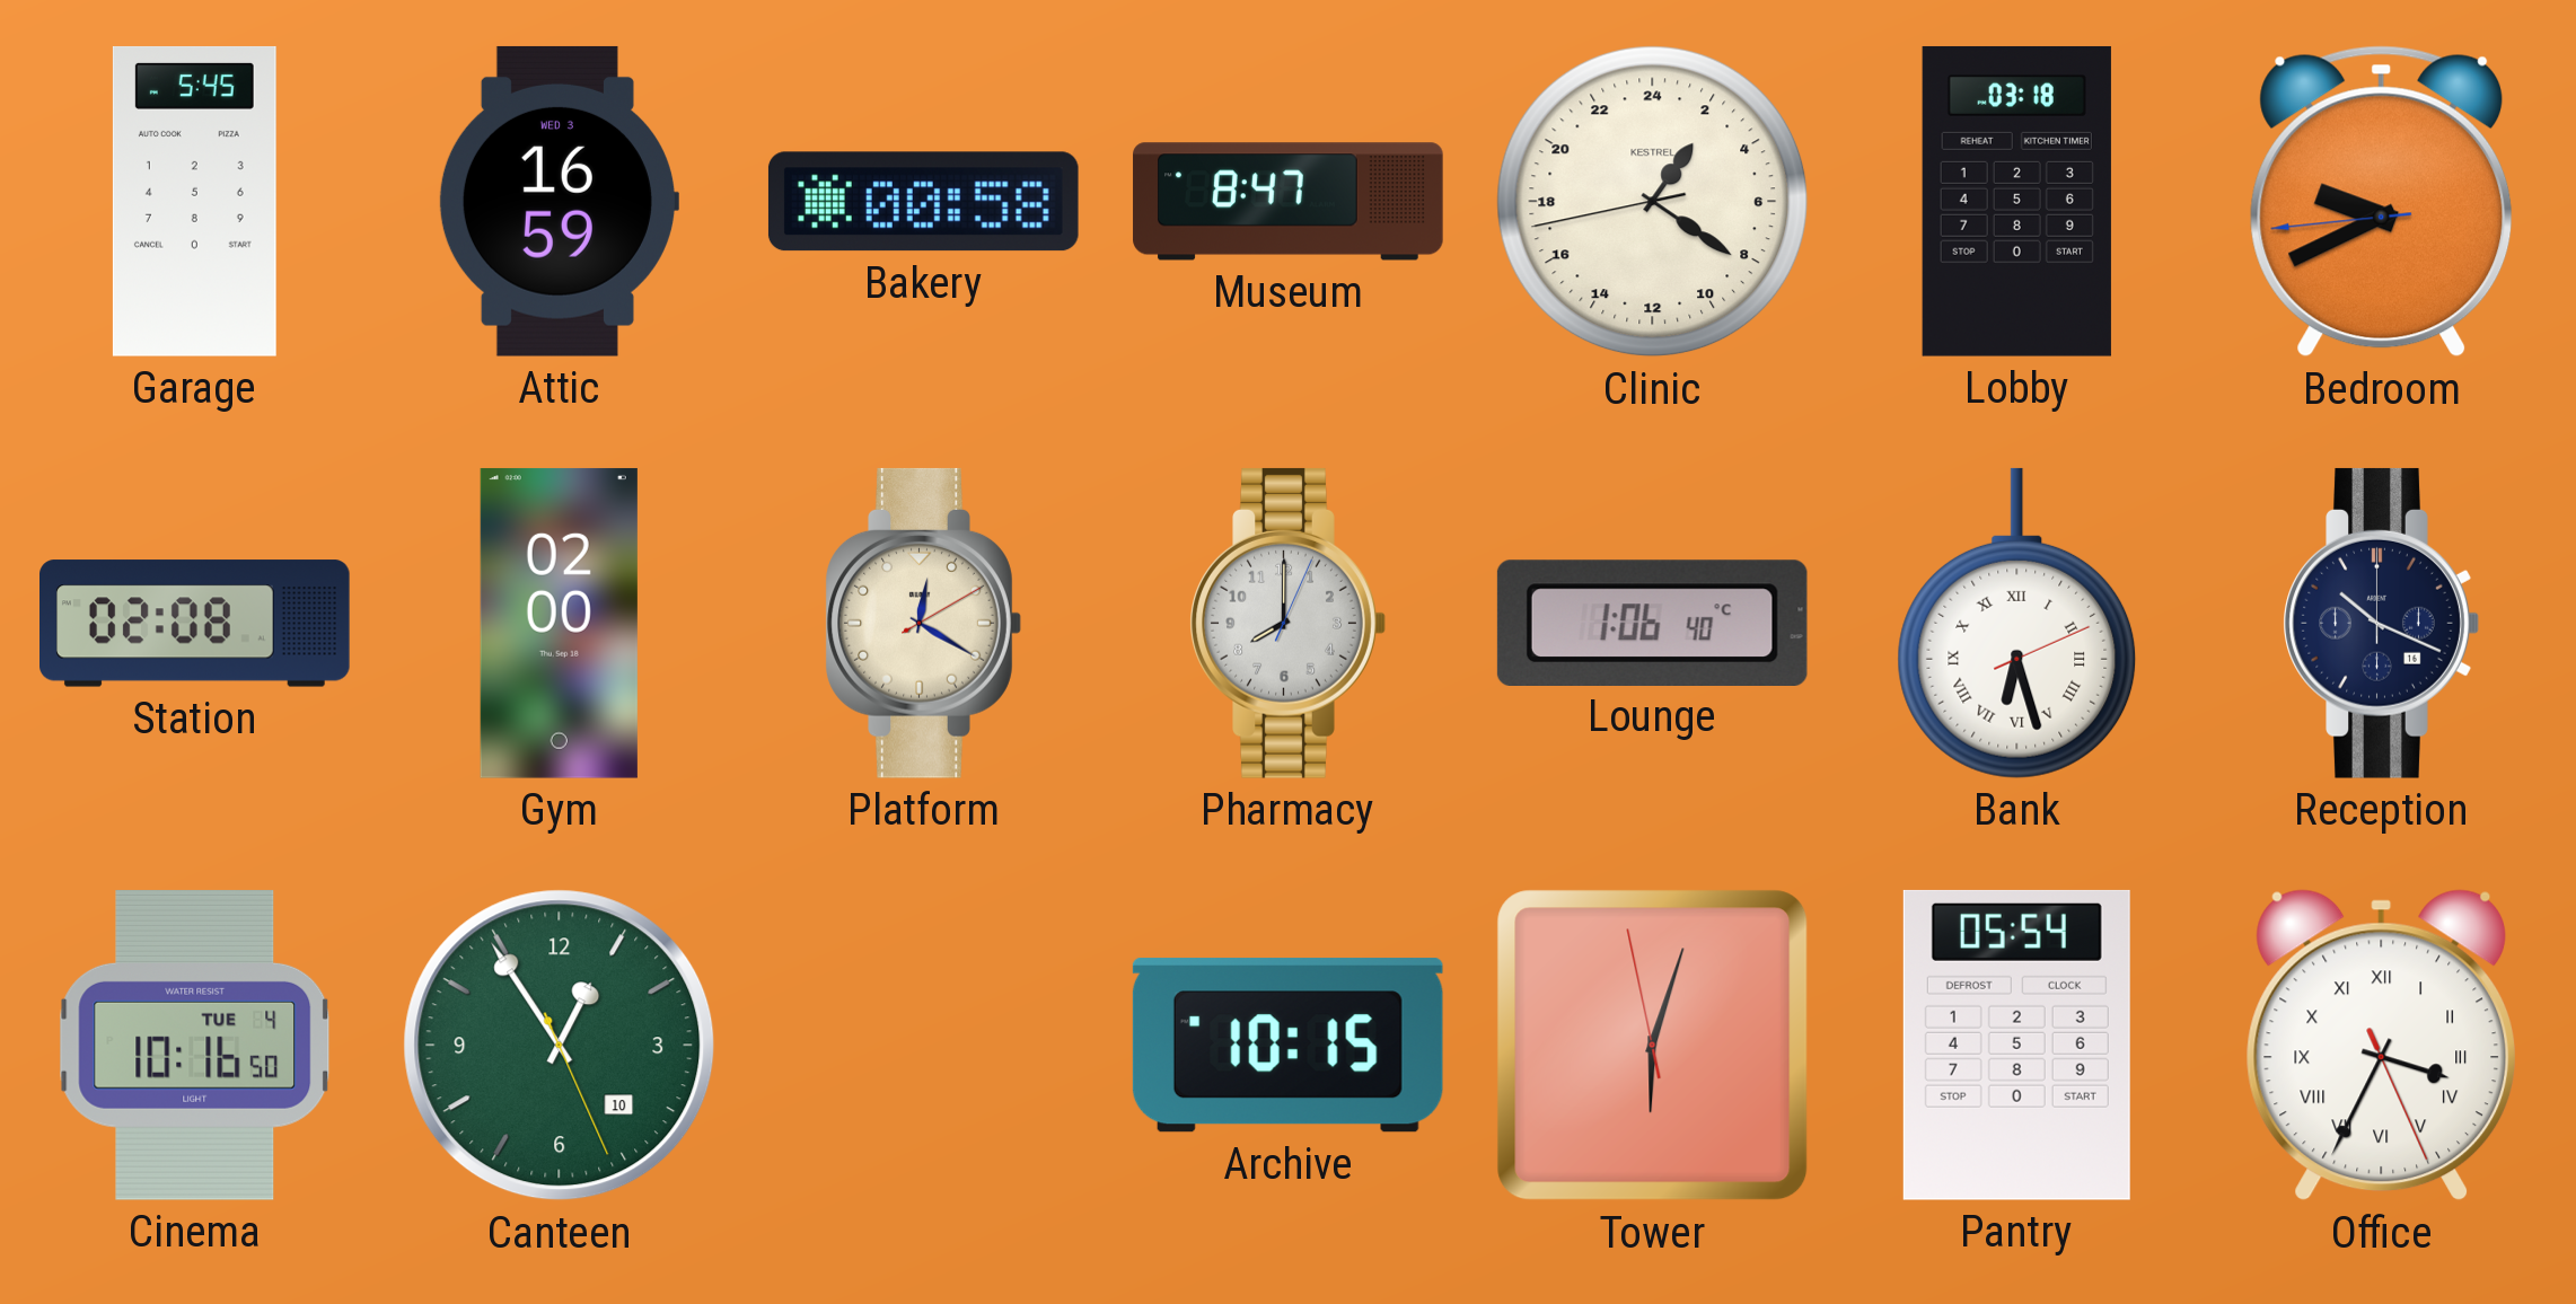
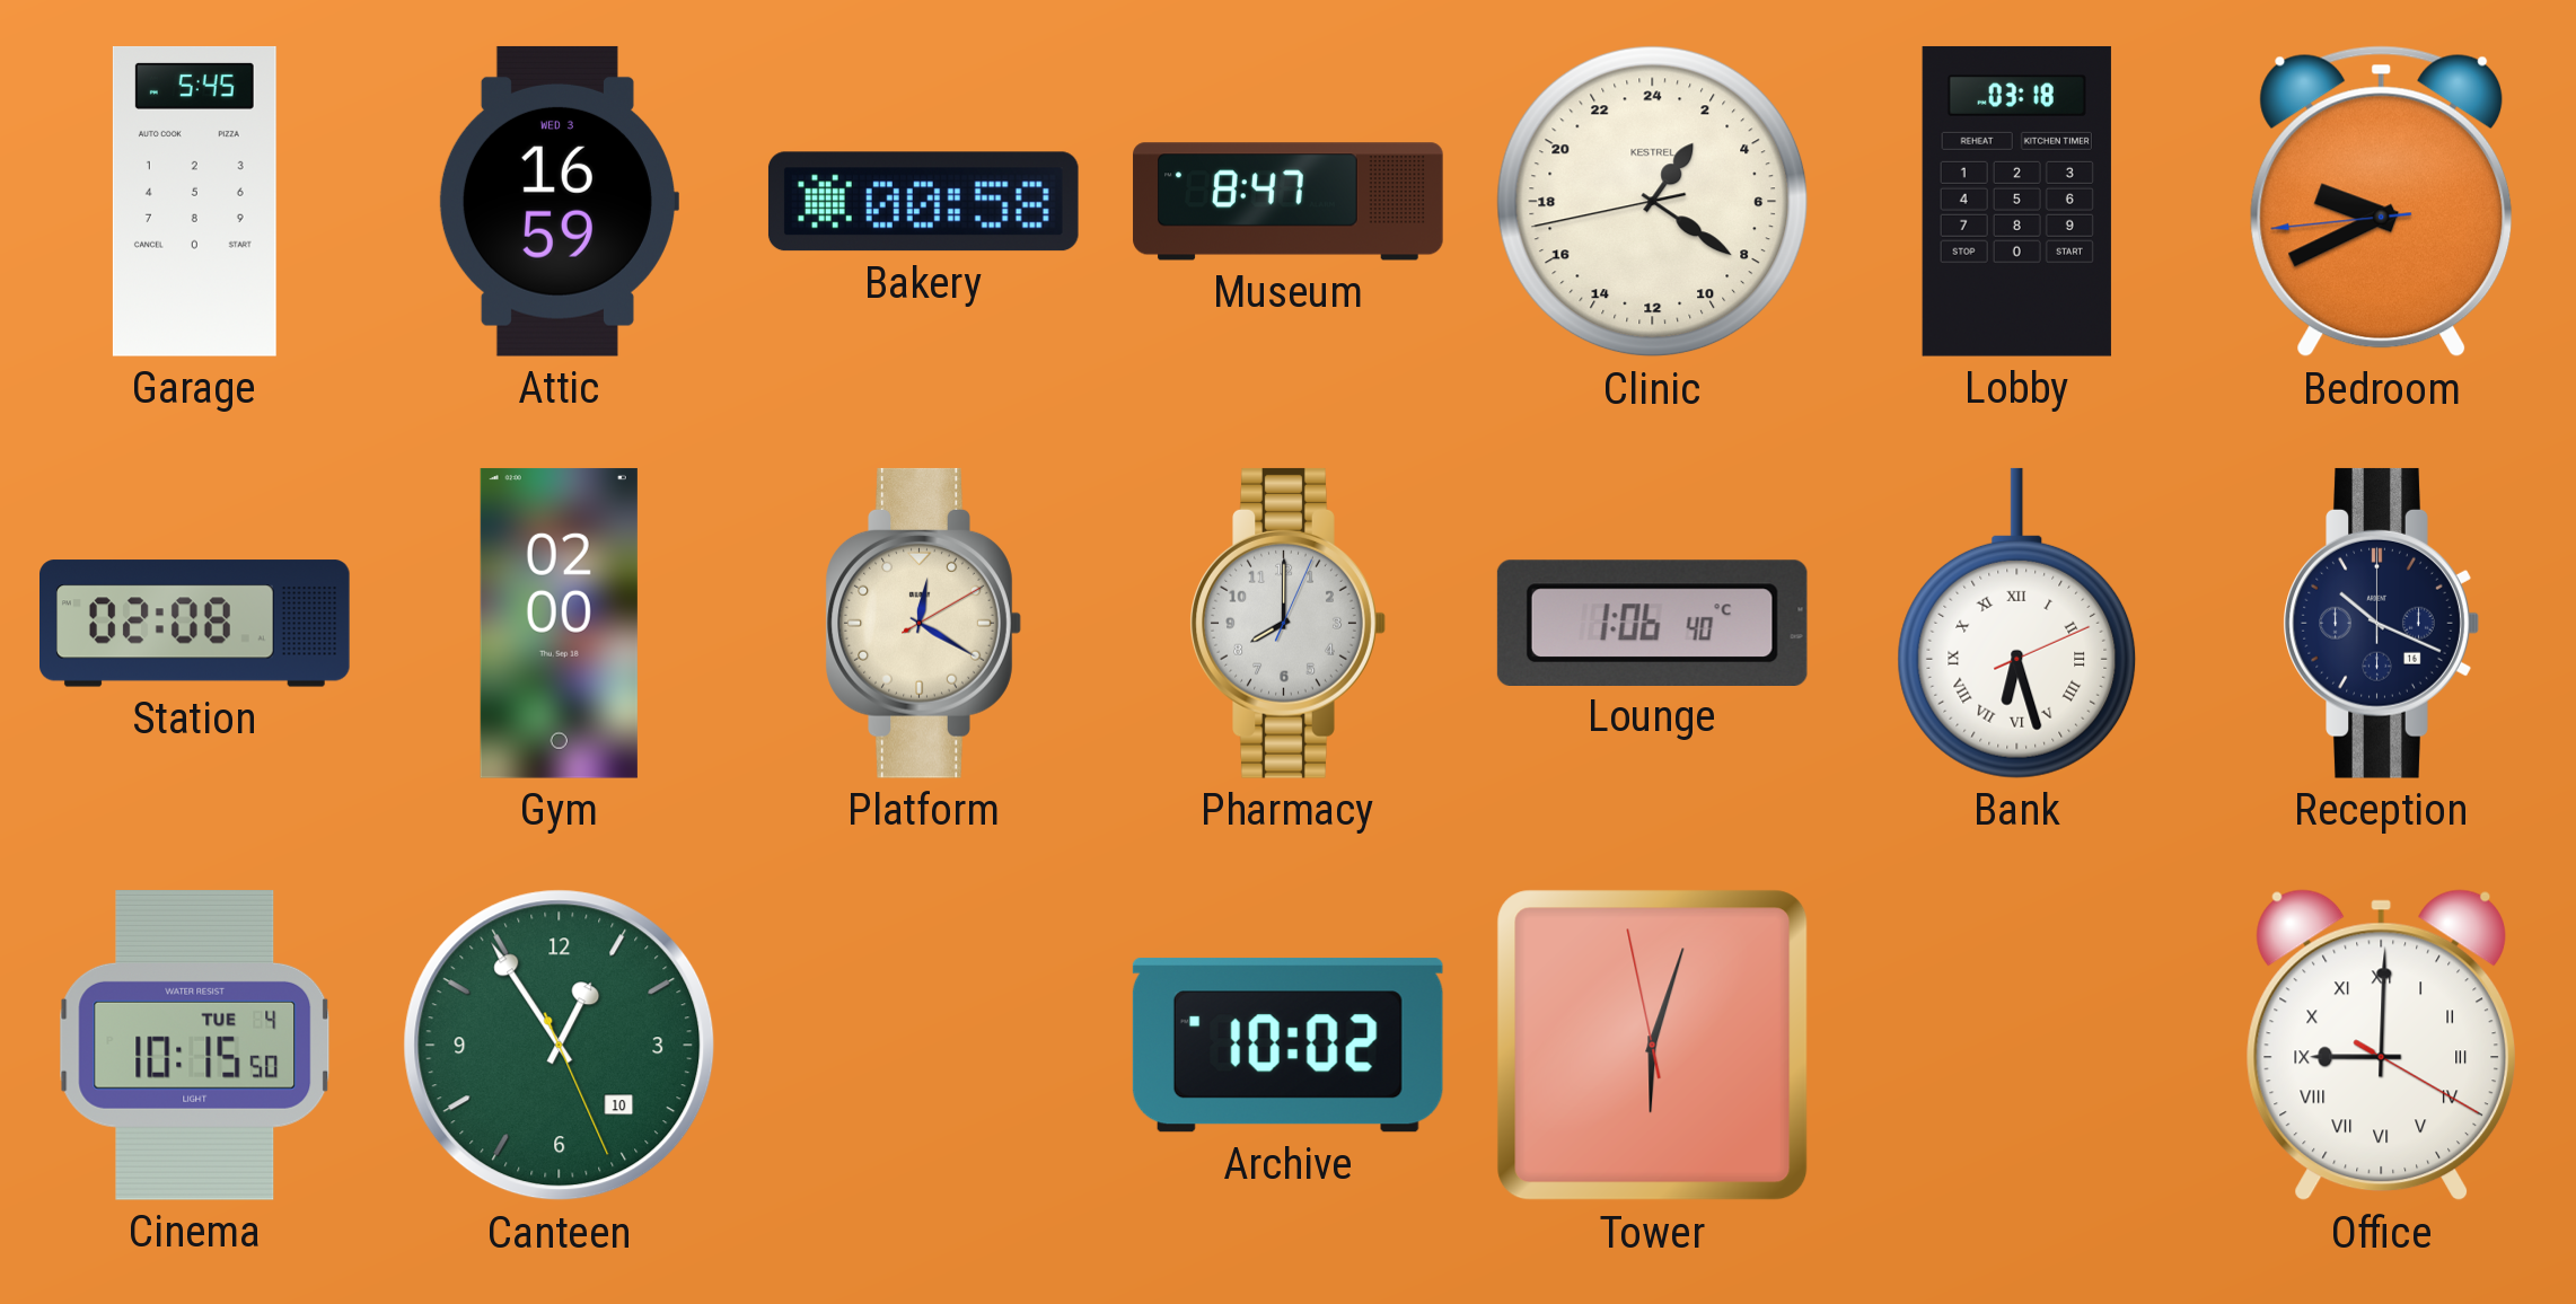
Cinema: 10:16 -> 10:15
Archive: 10:15 -> 10:02
Pantry: 05:54 -> none
Office: 3:34 -> 9:00
